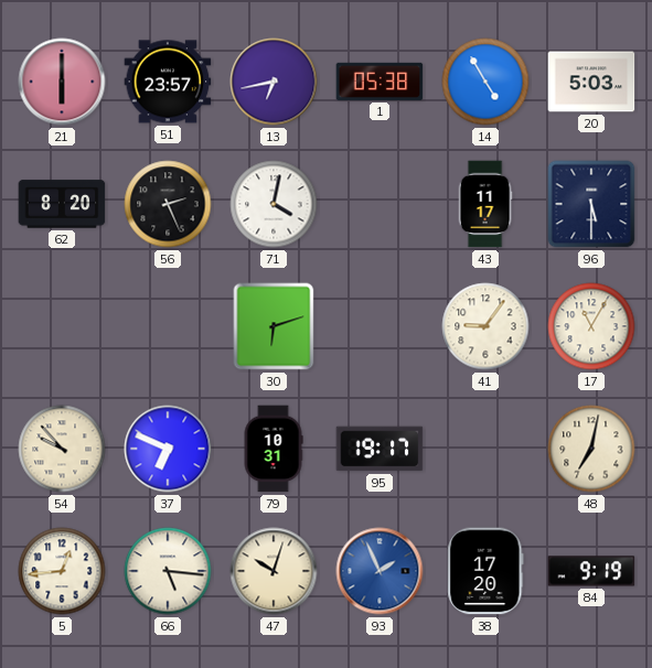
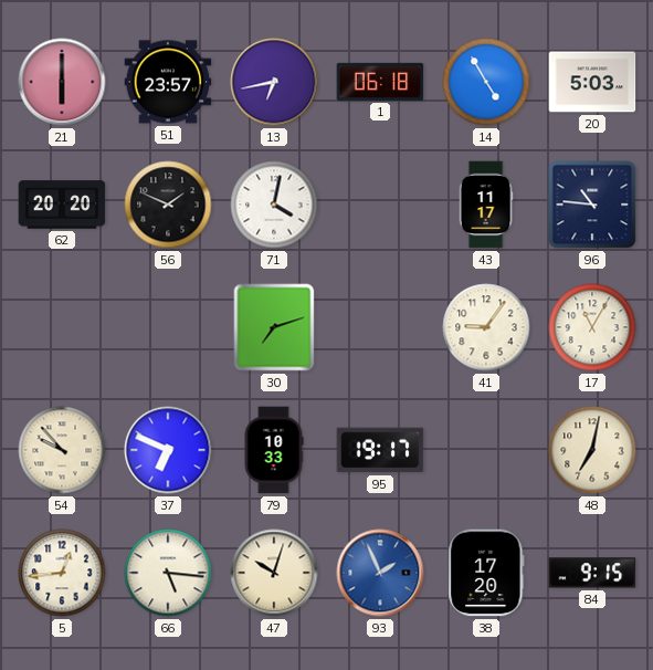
1: 05:38 -> 06:18
62: 8:20 -> 20:20
56: 2:26 -> 1:49
96: 5:30 -> 10:46
30: 6:12 -> 7:12
79: 10:31 -> 10:33
84: 9:19 -> 9:15
